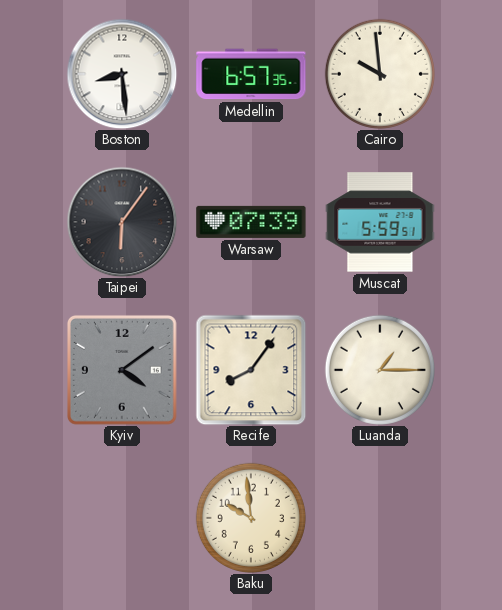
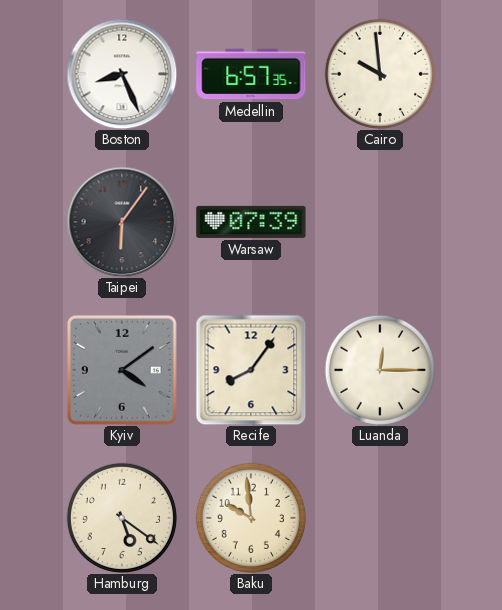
Boston: 8:29 -> 8:26
Muscat: 5:59 -> none
Luanda: 1:15 -> 12:15
Hamburg: none -> 5:21
